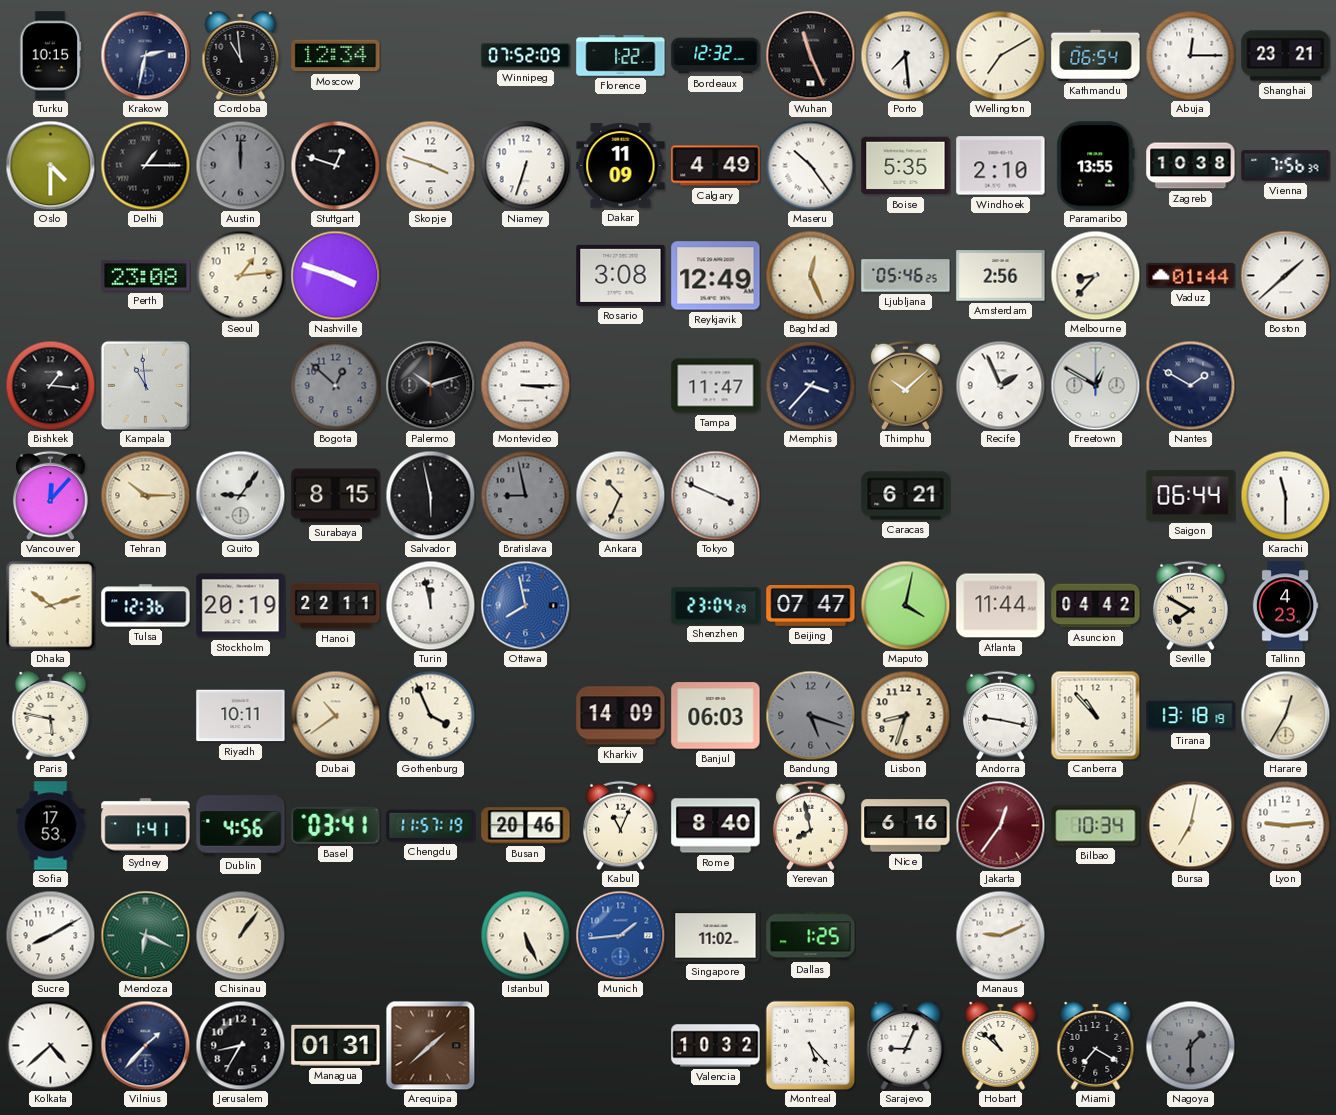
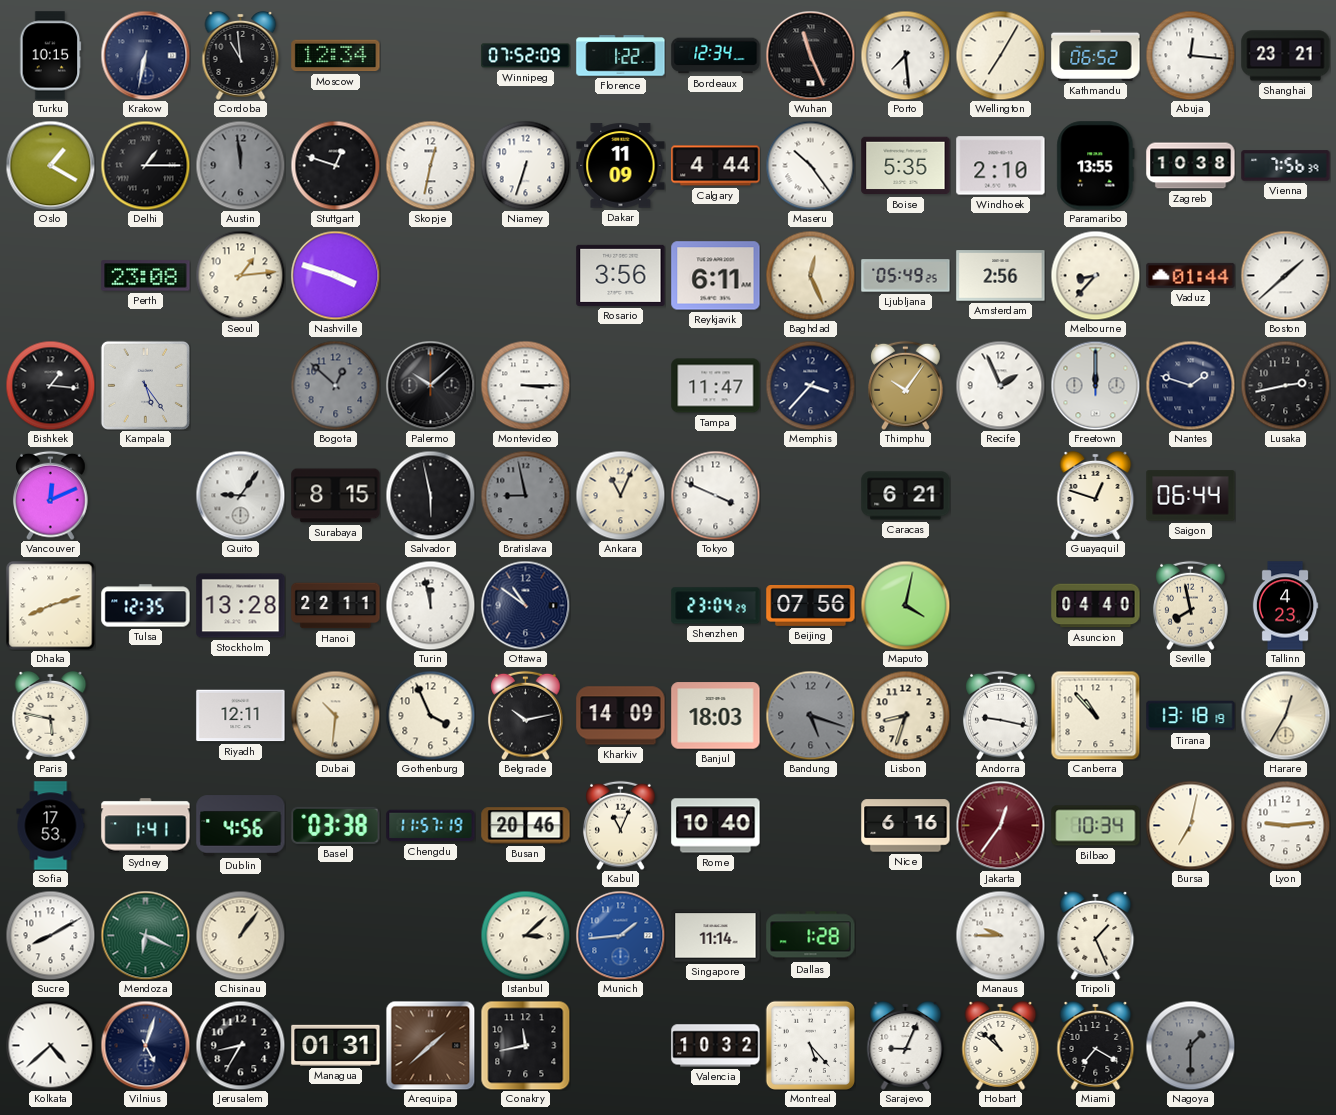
Krakow: 2:32 -> 6:32
Bordeaux: 12:32 -> 12:34
Wellington: 7:10 -> 7:05
Kathmandu: 06:54 -> 06:52
Abuja: 12:15 -> 12:16
Oslo: 4:30 -> 1:20
Austin: 12:00 -> 11:59
Skopje: 3:48 -> 12:32
Calgary: 4:49 -> 4:44
Rosario: 3:08 -> 3:56
Reykjavik: 12:49 -> 6:11
Ljubljana: 05:46 -> 05:49
Kampala: 10:59 -> 5:24
Palermo: 10:12 -> 10:08
Thimphu: 10:08 -> 10:06
Freetown: 12:50 -> 12:00
Nantes: 1:50 -> 1:48
Lusaka: none -> 2:43
Vancouver: 12:07 -> 12:11
Tehran: 10:15 -> none
Ankara: 10:34 -> 11:04
Guayaquil: none -> 12:48
Karachi: 11:30 -> none
Dhaka: 10:12 -> 8:12
Tulsa: 12:36 -> 12:35
Stockholm: 20:19 -> 13:28
Ottawa: 7:58 -> 10:51
Ottawa dial: blue -> navy
Beijing: 07:47 -> 07:56
Atlanta: 11:44 -> none
Asuncion: 04:42 -> 04:40
Seville: 7:50 -> 7:58
Riyadh: 10:11 -> 12:11
Dubai: 10:39 -> 10:31
Belgrade: none -> 10:13
Banjul: 06:03 -> 18:03
Basel: 03:41 -> 03:38
Rome: 8:40 -> 10:40
Yerevan: 7:58 -> none
Istanbul: 5:26 -> 3:08
Singapore: 11:02 -> 11:14
Dallas: 1:25 -> 1:28
Manaus: 9:11 -> 9:45
Tripoli: none -> 1:26
Vilnius: 1:37 -> 5:03
Conakry: none -> 11:43
